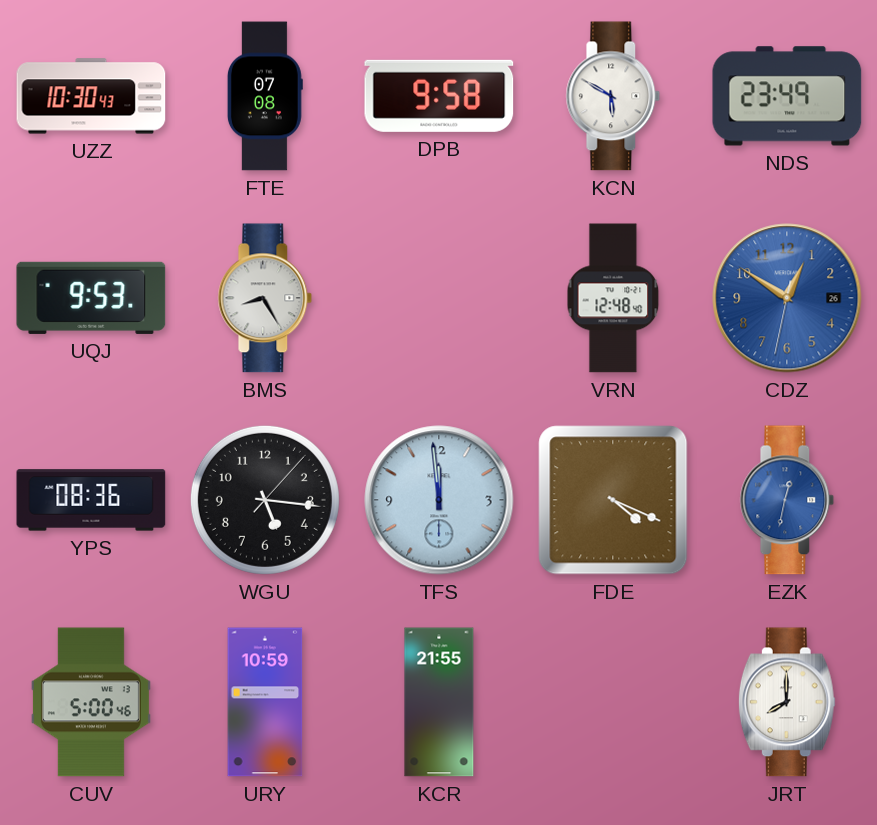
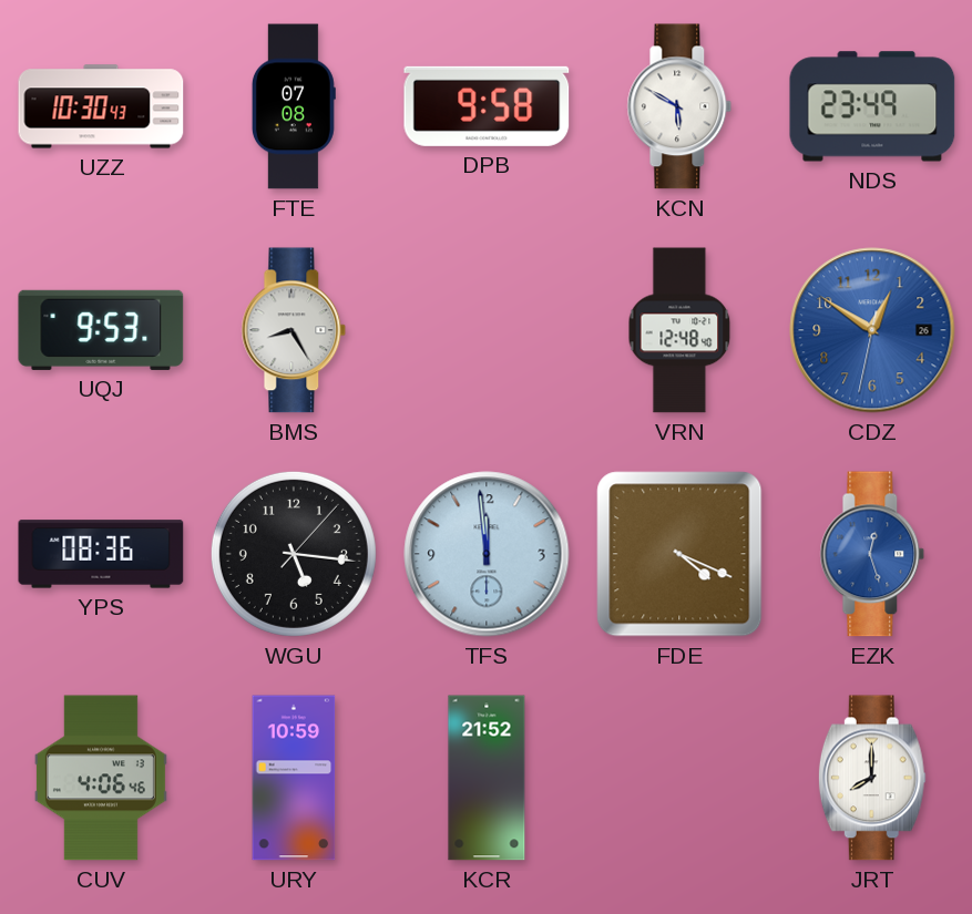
EZK: 12:32 -> 12:27
CUV: 5:00 -> 4:06
KCR: 21:55 -> 21:52
